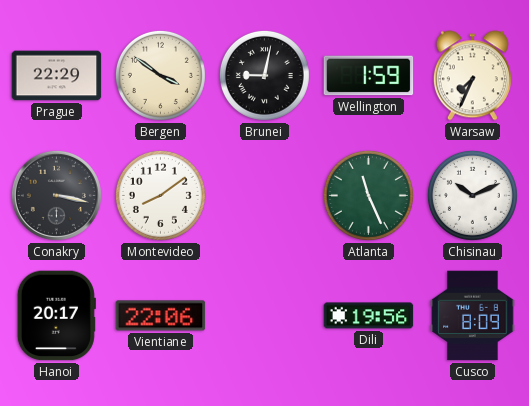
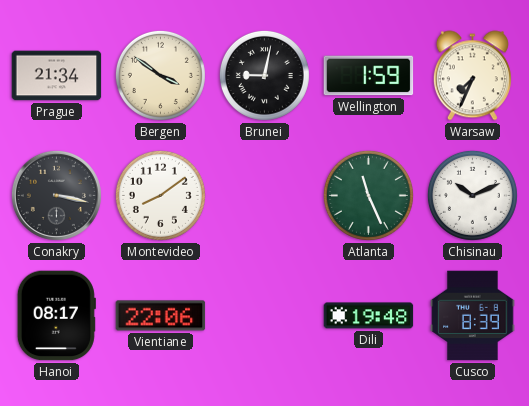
Prague: 22:29 -> 21:34
Hanoi: 20:17 -> 08:17
Dili: 19:56 -> 19:48
Cusco: 8:09 -> 8:39
